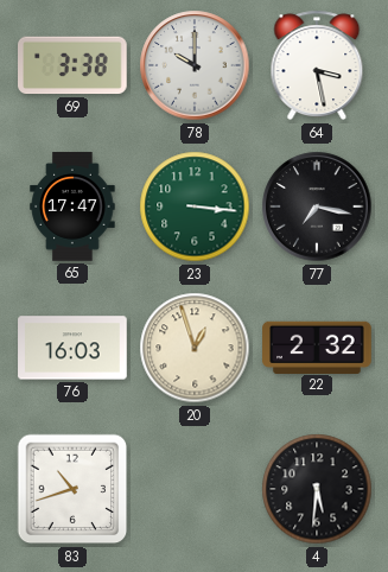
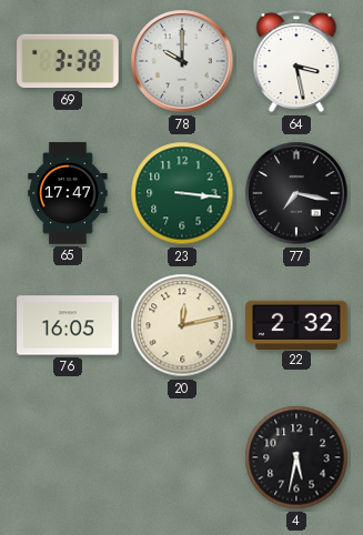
76: 16:03 -> 16:05
20: 12:57 -> 12:13
83: 10:42 -> none
4: 5:31 -> 5:32
